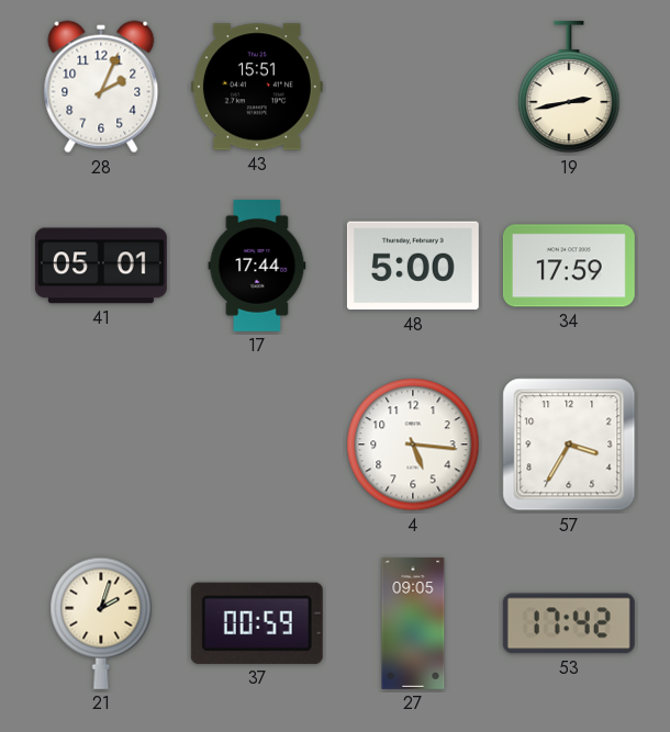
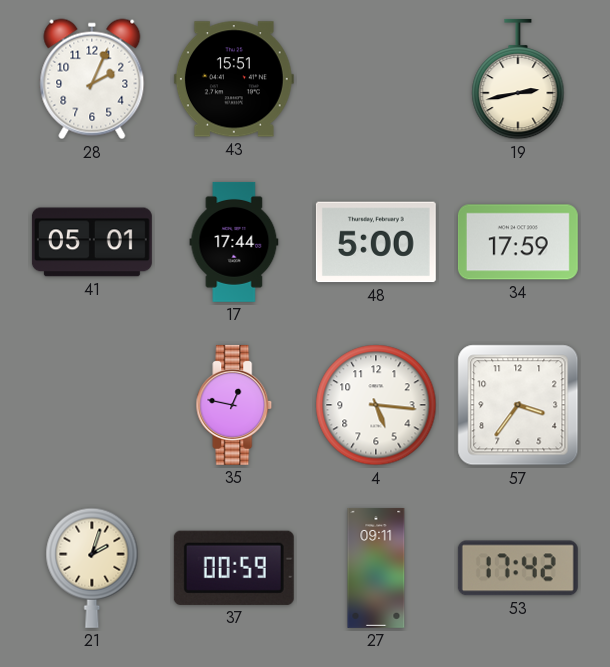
35: none -> 12:47
57: 3:35 -> 3:36
27: 09:05 -> 09:11
